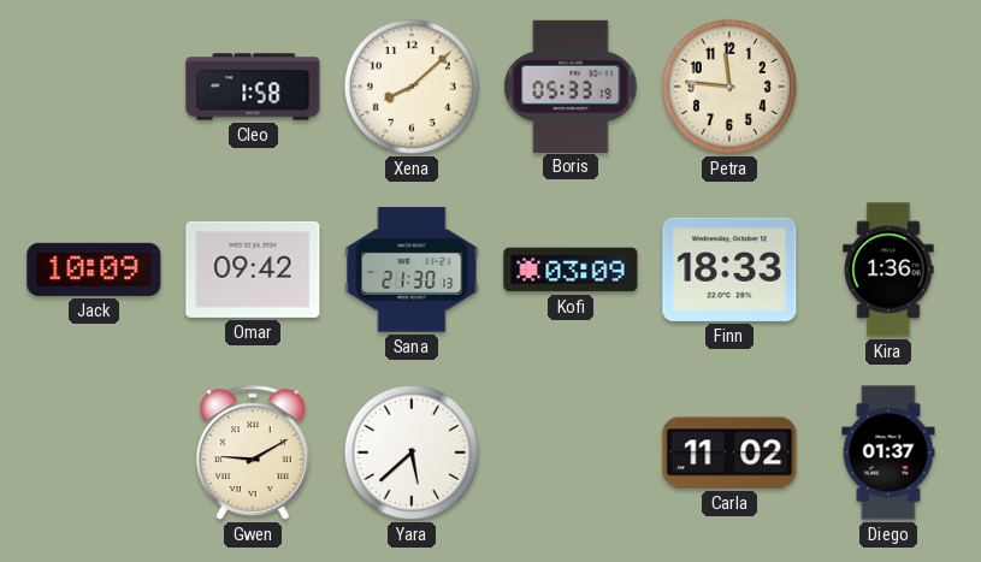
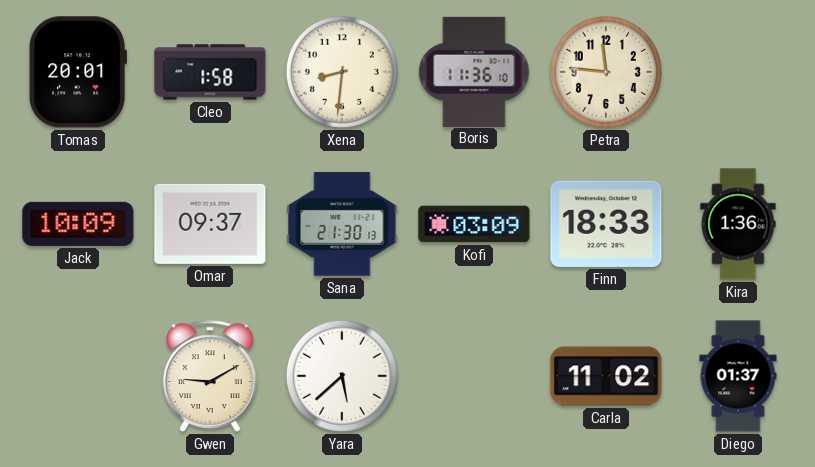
Tomas: none -> 20:01
Xena: 8:08 -> 8:31
Boris: 05:33 -> 11:36
Omar: 09:42 -> 09:37
